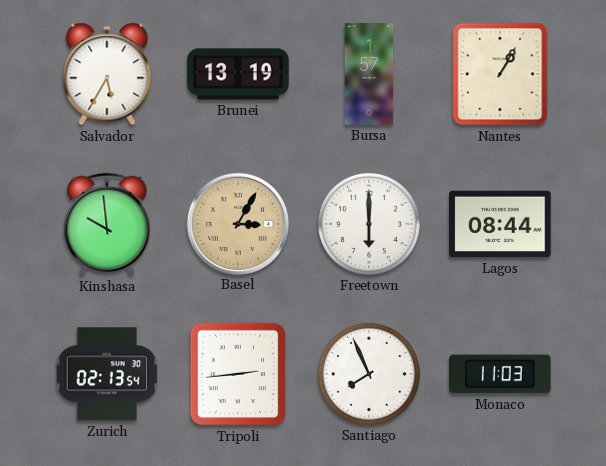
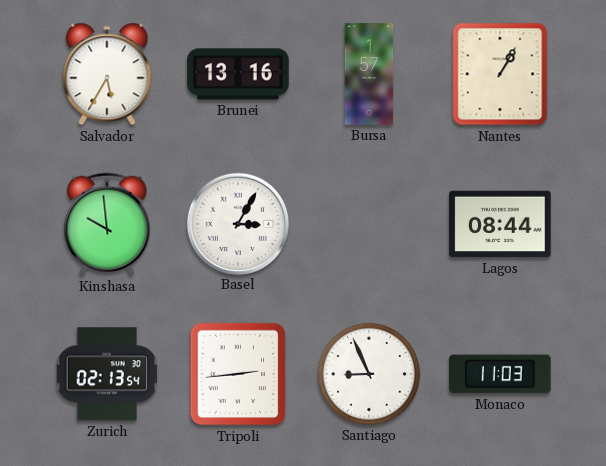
Brunei: 13:19 -> 13:16
Basel dial: champagne -> white
Freetown: 6:00 -> none
Santiago: 7:56 -> 8:56
